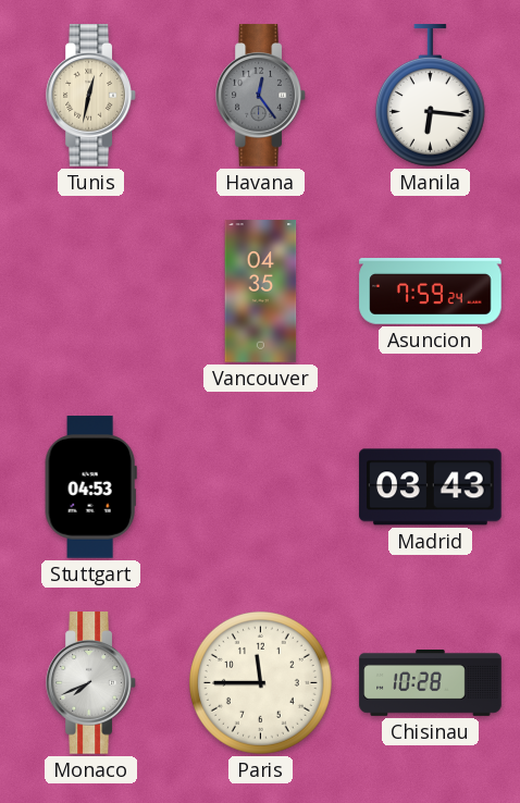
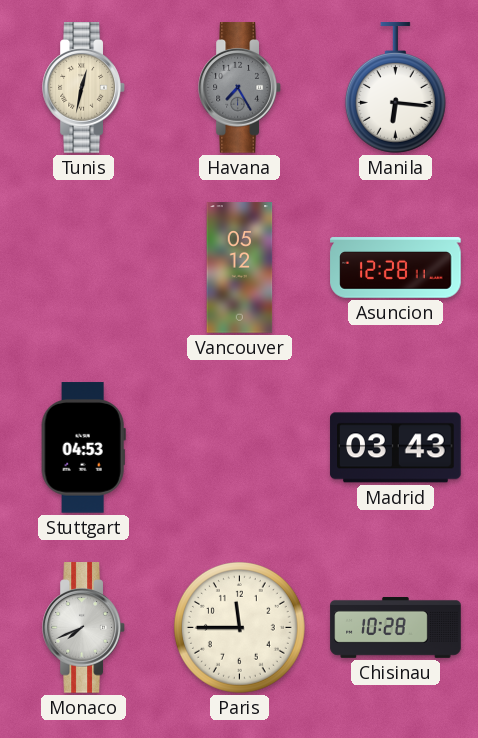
Havana: 12:24 -> 7:25
Vancouver: 04:35 -> 05:12
Asuncion: 7:59 -> 12:28
